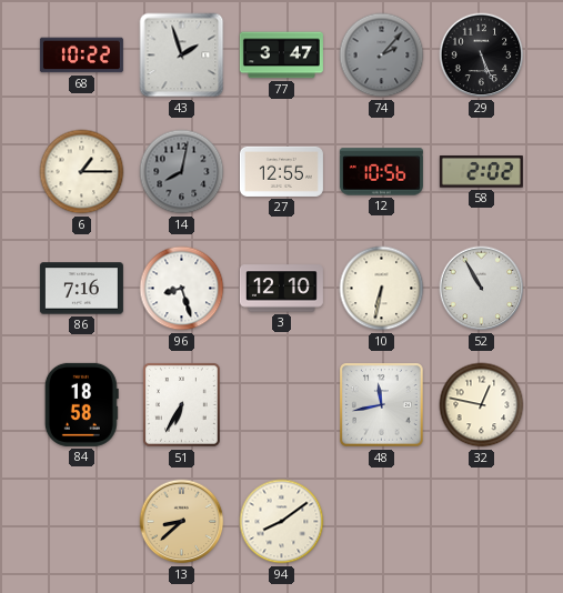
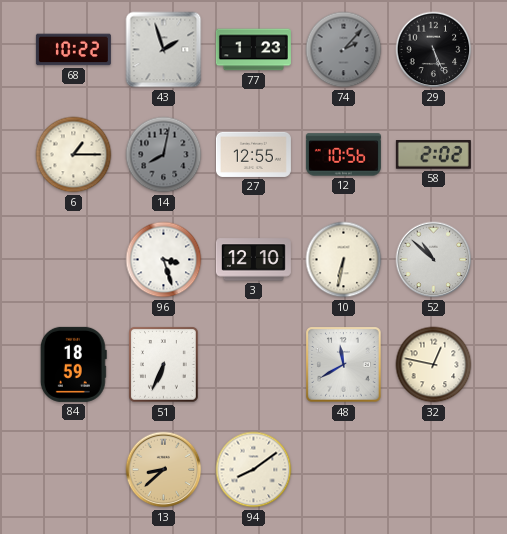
77: 3:47 -> 1:23
86: 7:16 -> none
96: 8:27 -> 3:27
52: 10:55 -> 10:52
84: 18:58 -> 18:59
51: 6:35 -> 6:34
48: 11:43 -> 11:40
